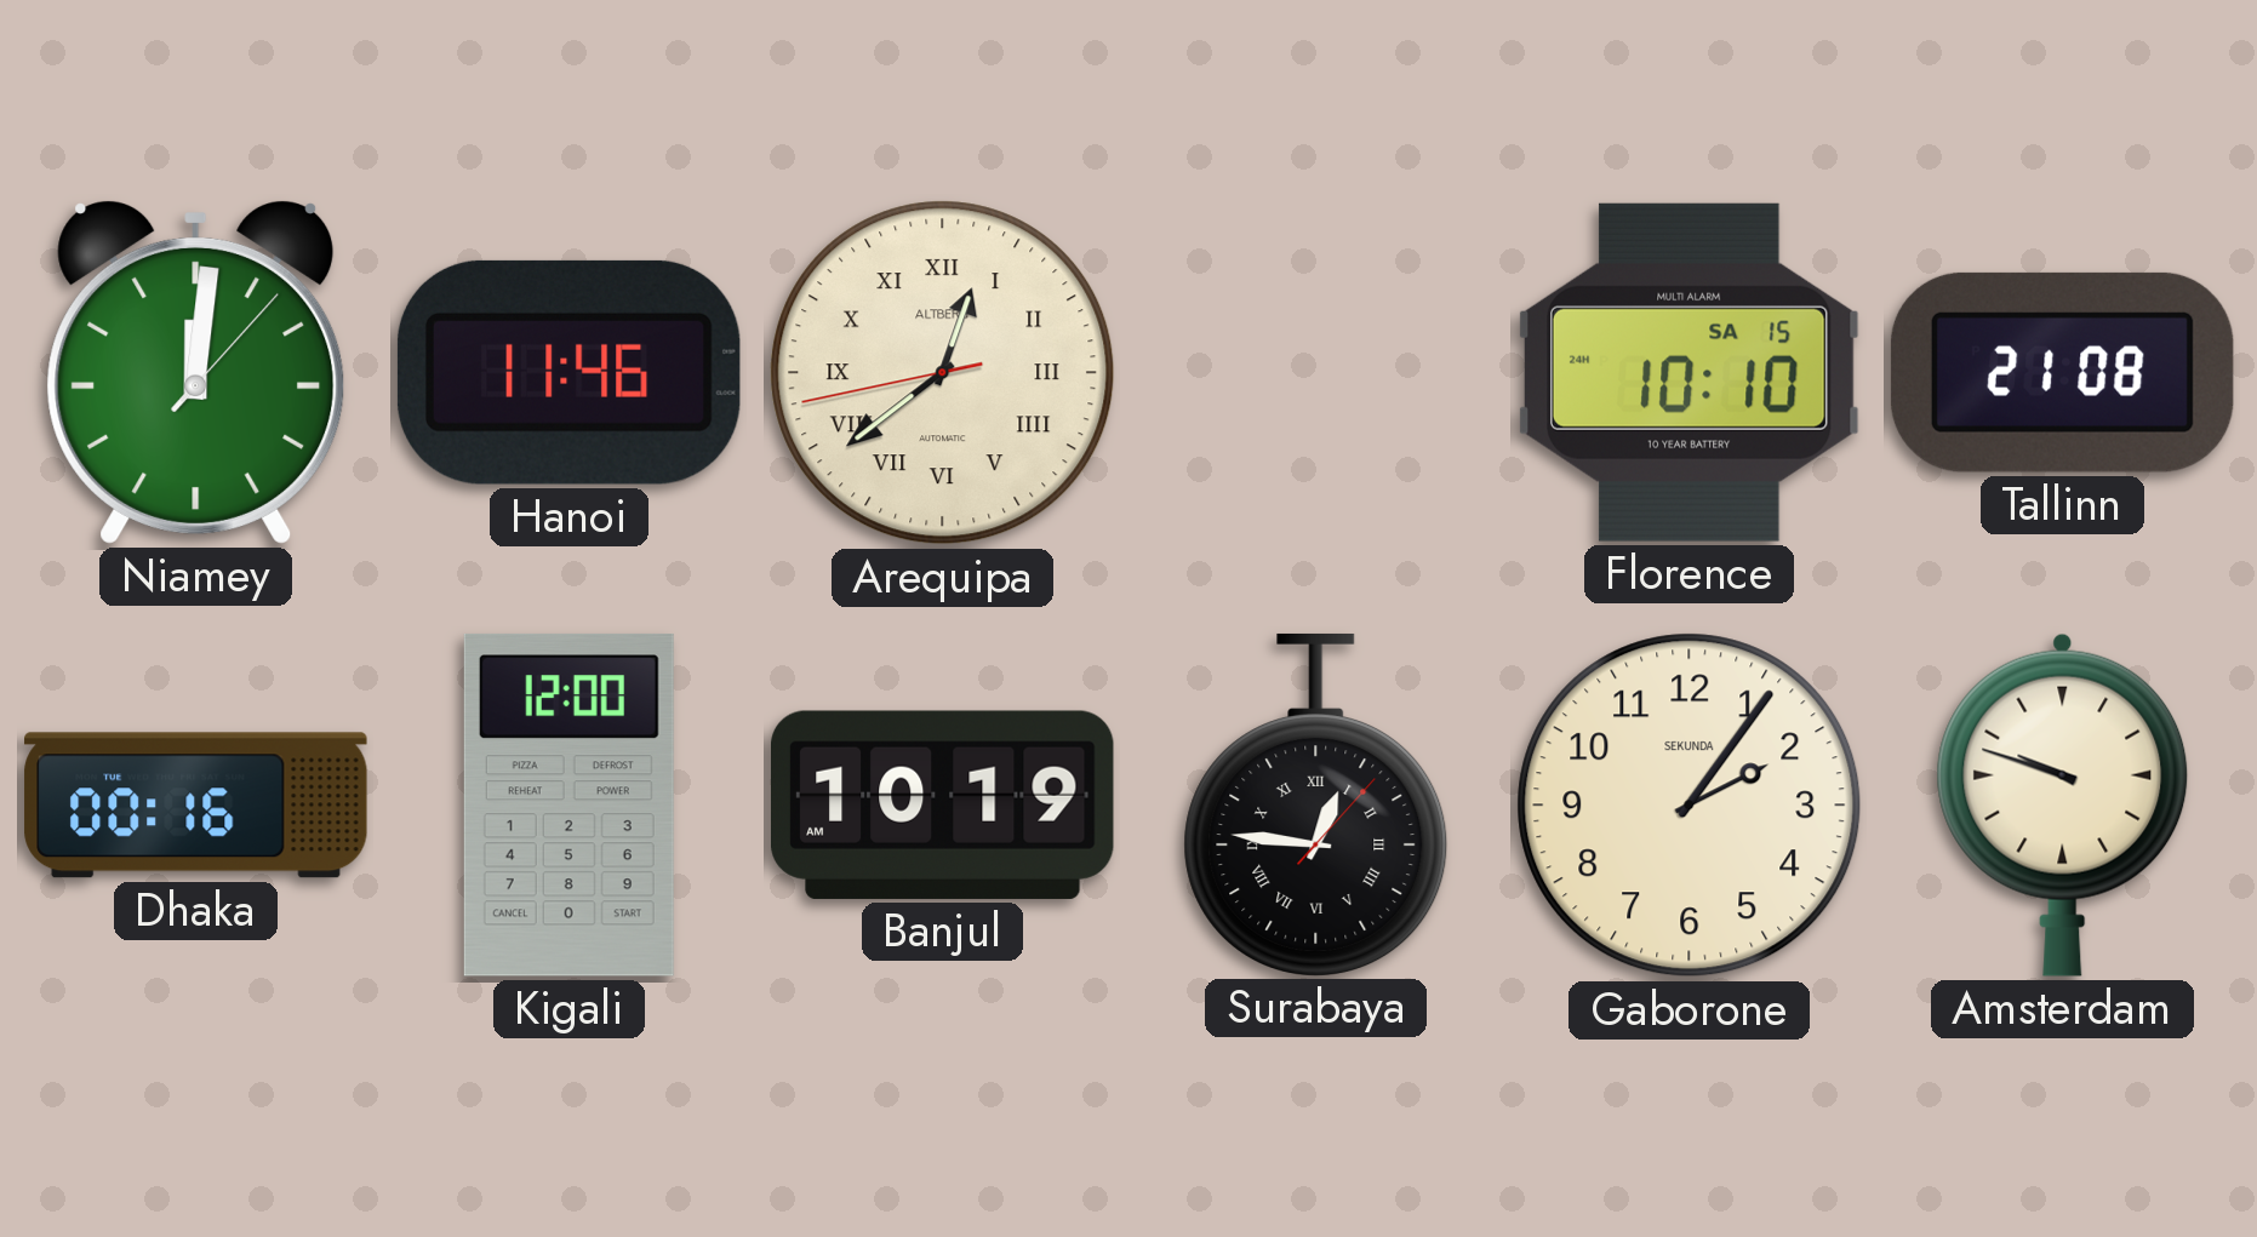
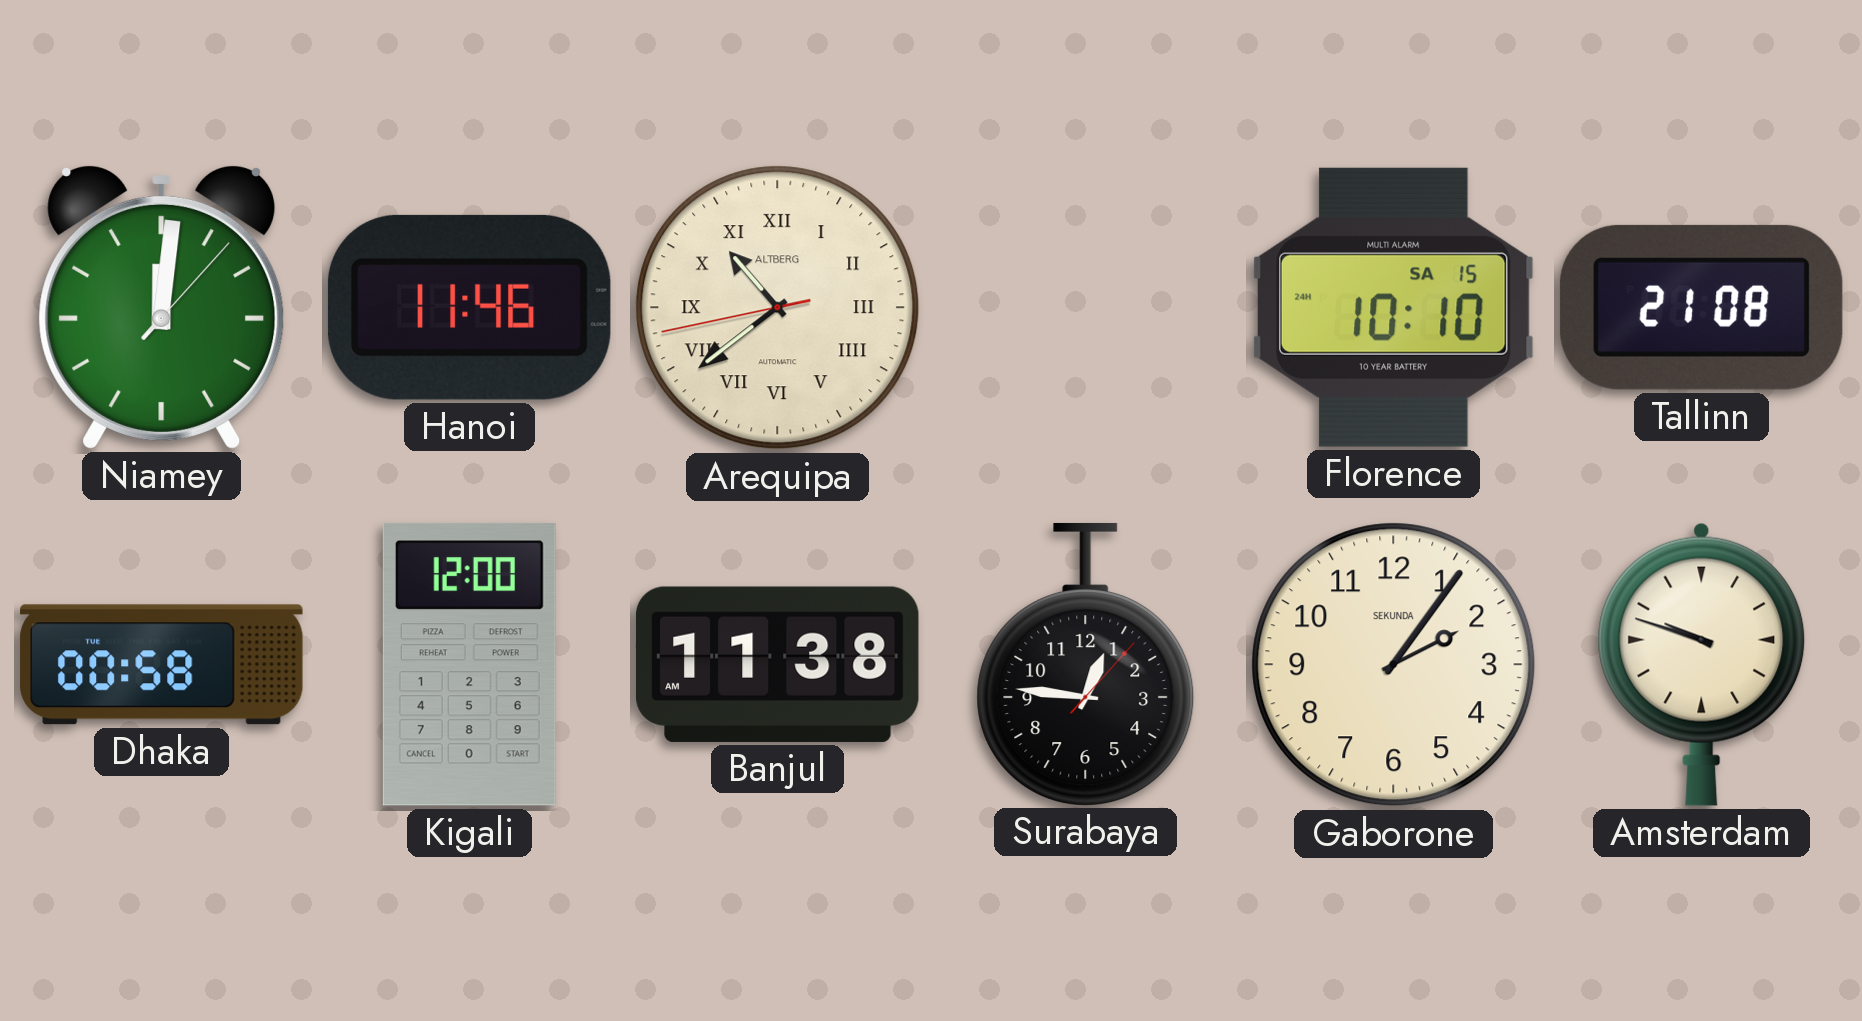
Arequipa: 12:38 -> 10:38
Dhaka: 00:16 -> 00:58
Banjul: 10:19 -> 11:38
Surabaya numerals: Roman -> Arabic
